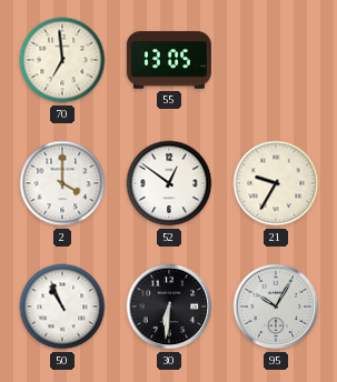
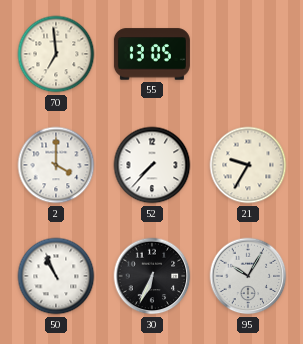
52: 12:51 -> 7:37
30: 6:31 -> 6:34
